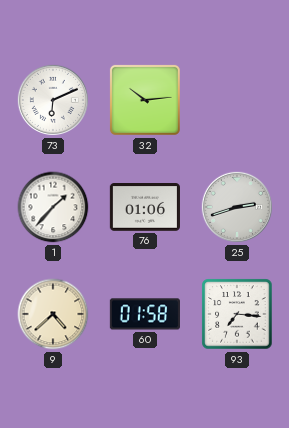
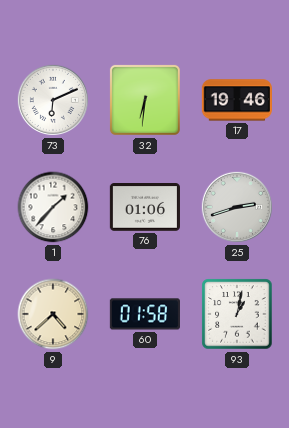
32: 10:14 -> 6:31
17: none -> 19:46
93: 7:16 -> 1:02
